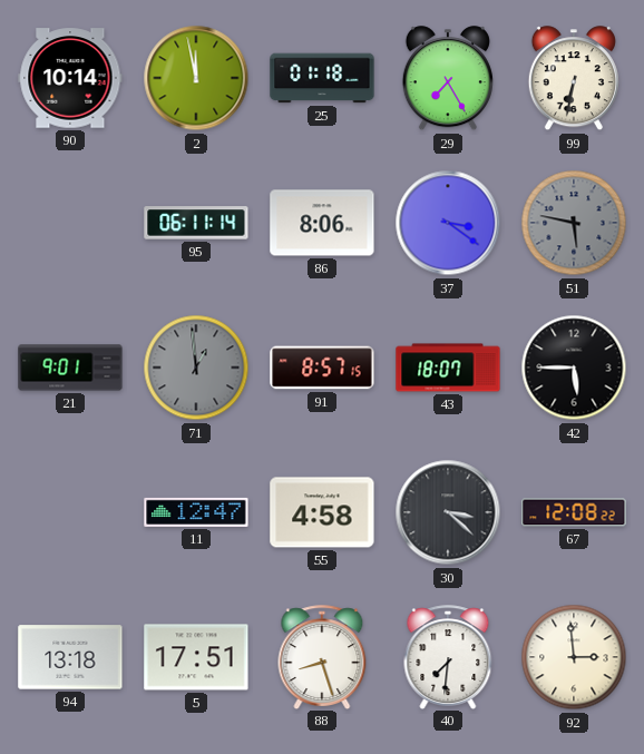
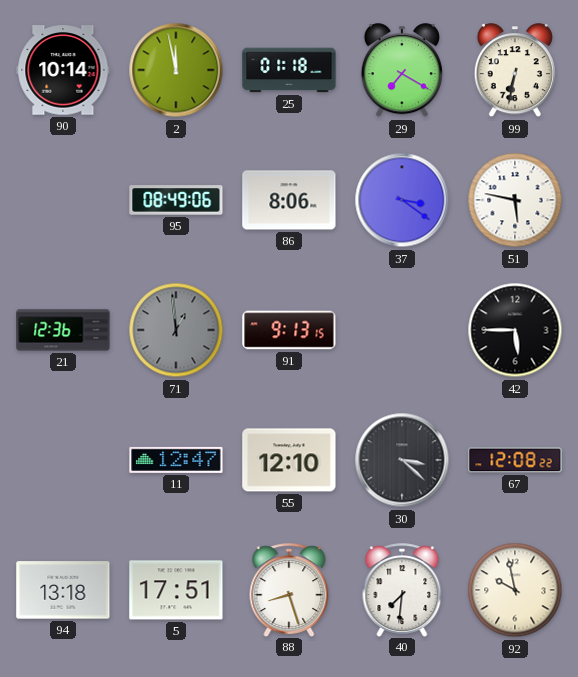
29: 7:25 -> 7:20
95: 06:11 -> 08:49
51 dial: grey -> white
21: 9:01 -> 12:36
91: 8:57 -> 9:13
43: 18:07 -> none
55: 4:58 -> 12:10
92: 2:59 -> 9:58
